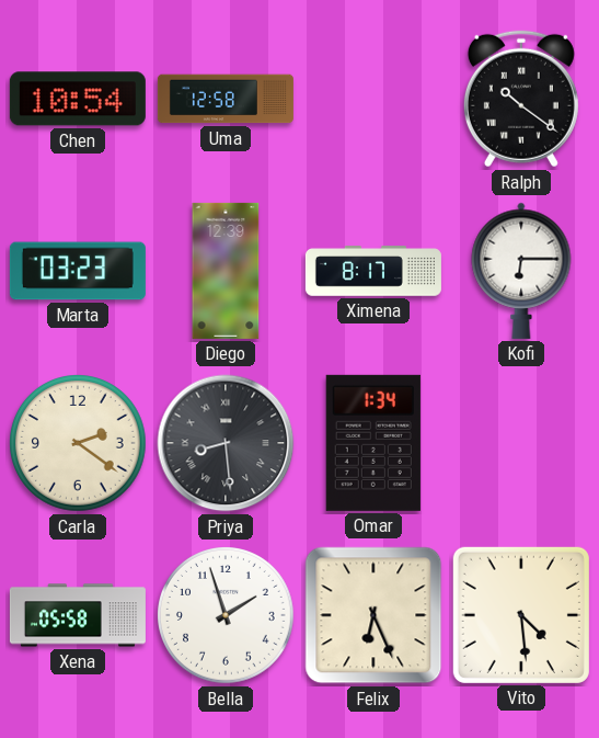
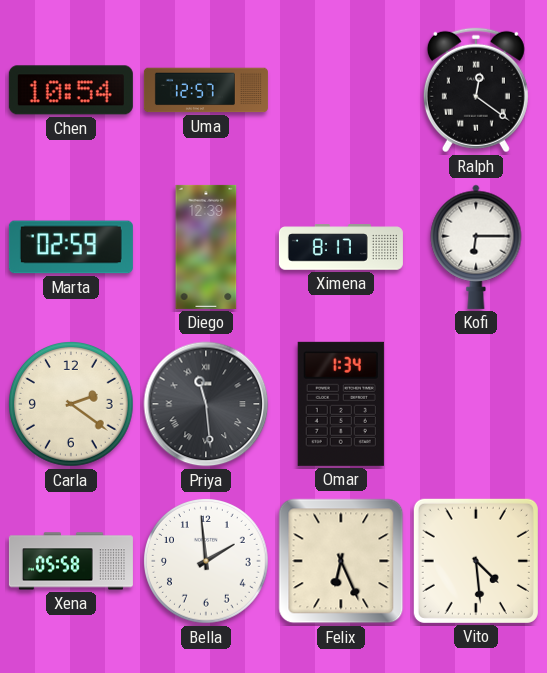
Uma: 12:58 -> 12:57
Ralph: 10:21 -> 12:21
Marta: 03:23 -> 02:59
Priya: 8:29 -> 11:29
Bella: 1:57 -> 1:59
